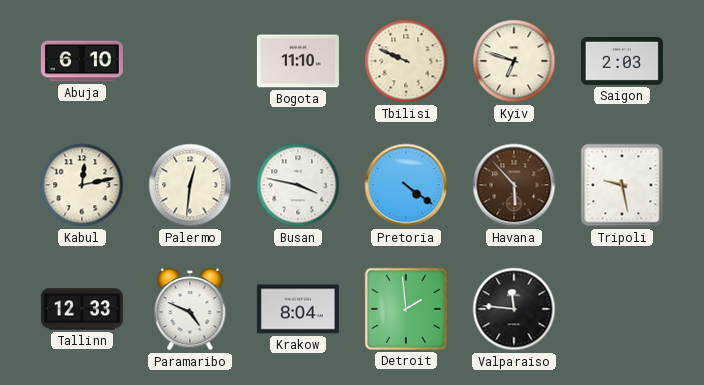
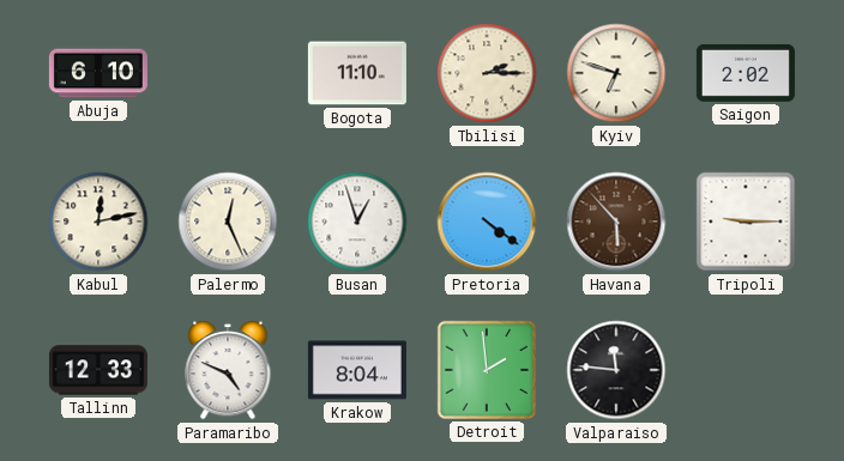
Tbilisi: 9:49 -> 2:15
Saigon: 2:03 -> 2:02
Palermo: 12:31 -> 12:26
Busan: 3:47 -> 12:57
Tripoli: 9:28 -> 9:15
